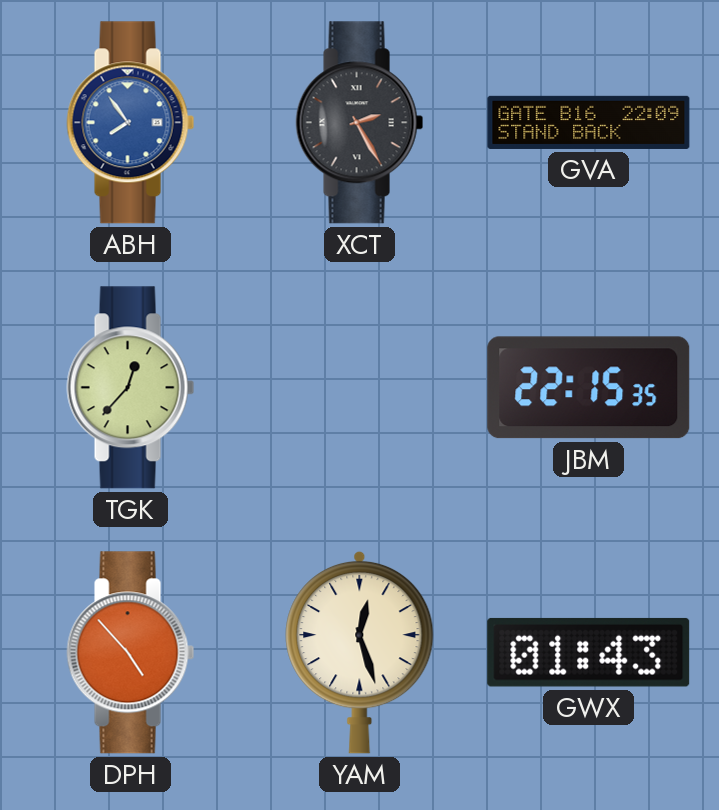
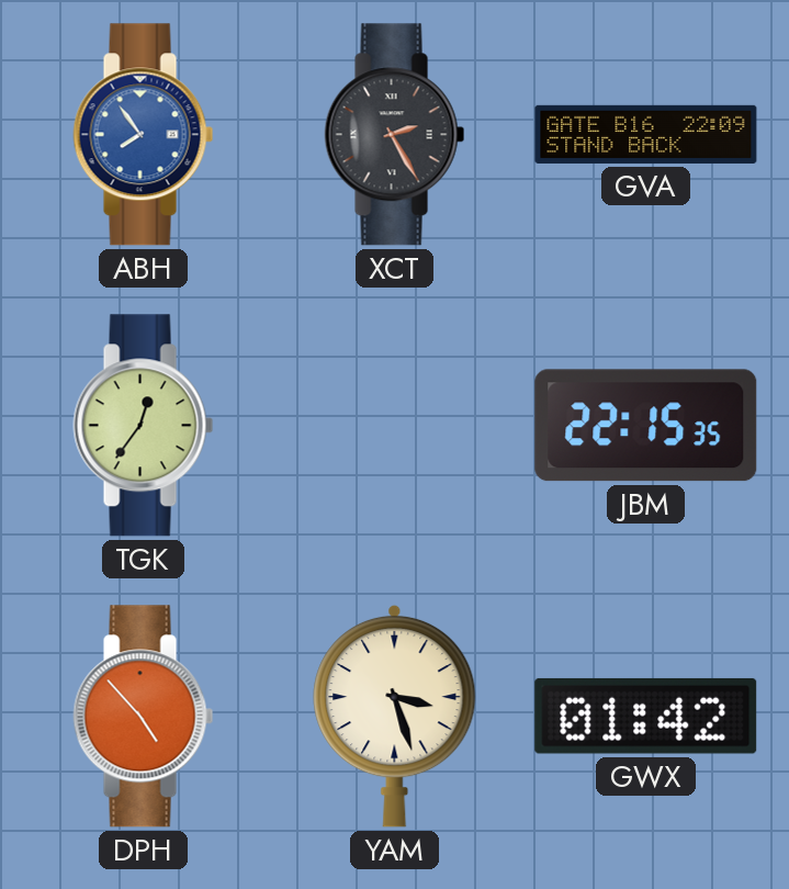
TGK: 12:37 -> 12:36
YAM: 12:27 -> 3:27
GWX: 01:43 -> 01:42
